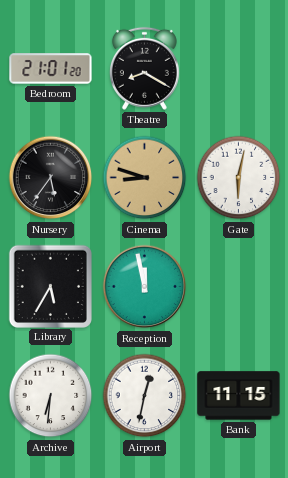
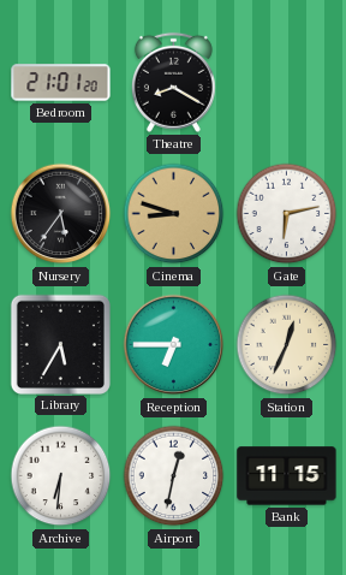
Gate: 6:02 -> 6:13
Reception: 11:58 -> 6:45
Station: none -> 12:34
